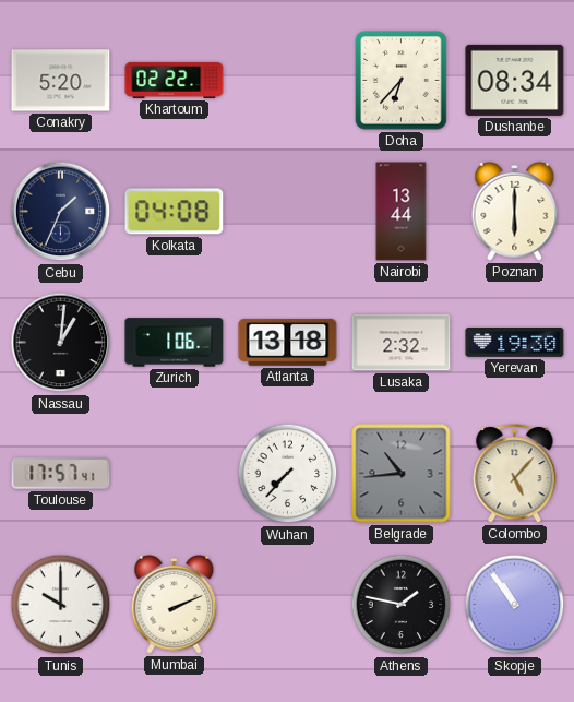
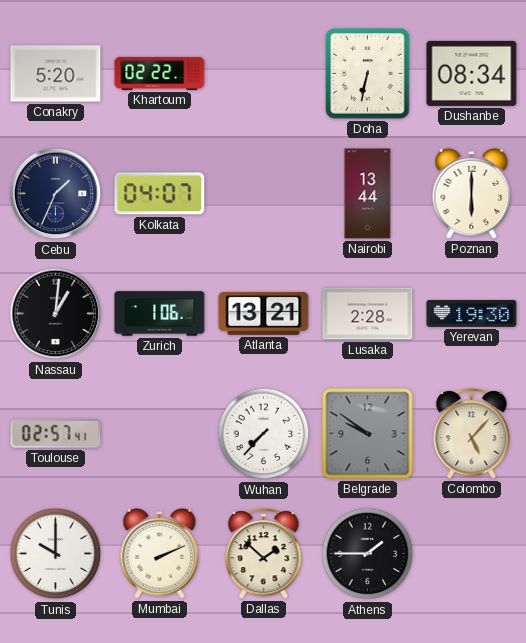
Doha: 6:37 -> 6:32
Kolkata: 04:08 -> 04:07
Atlanta: 13:18 -> 13:21
Lusaka: 2:32 -> 2:28
Toulouse: 17:57 -> 02:57
Belgrade: 10:44 -> 9:51
Dallas: none -> 1:52
Athens: 1:47 -> 1:45
Skopje: 10:54 -> none
